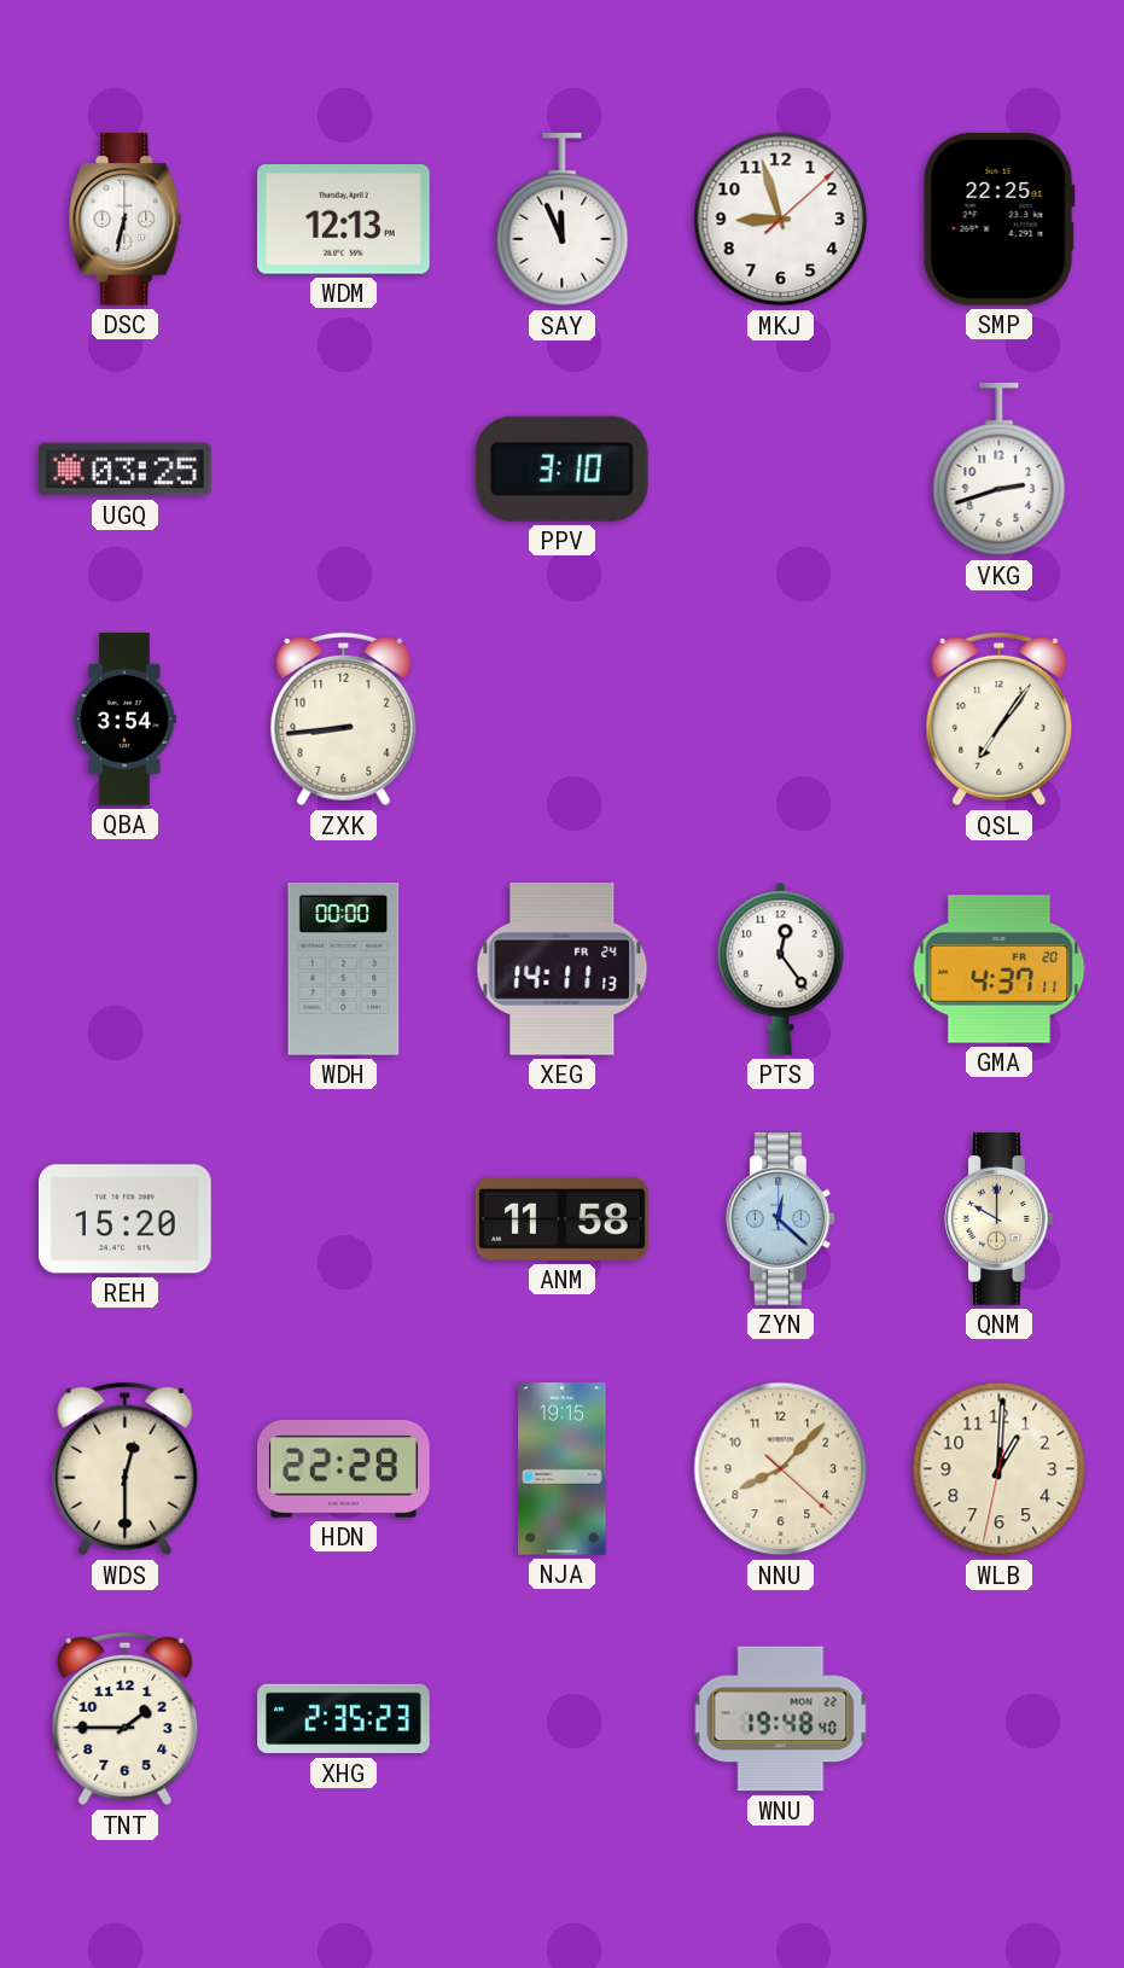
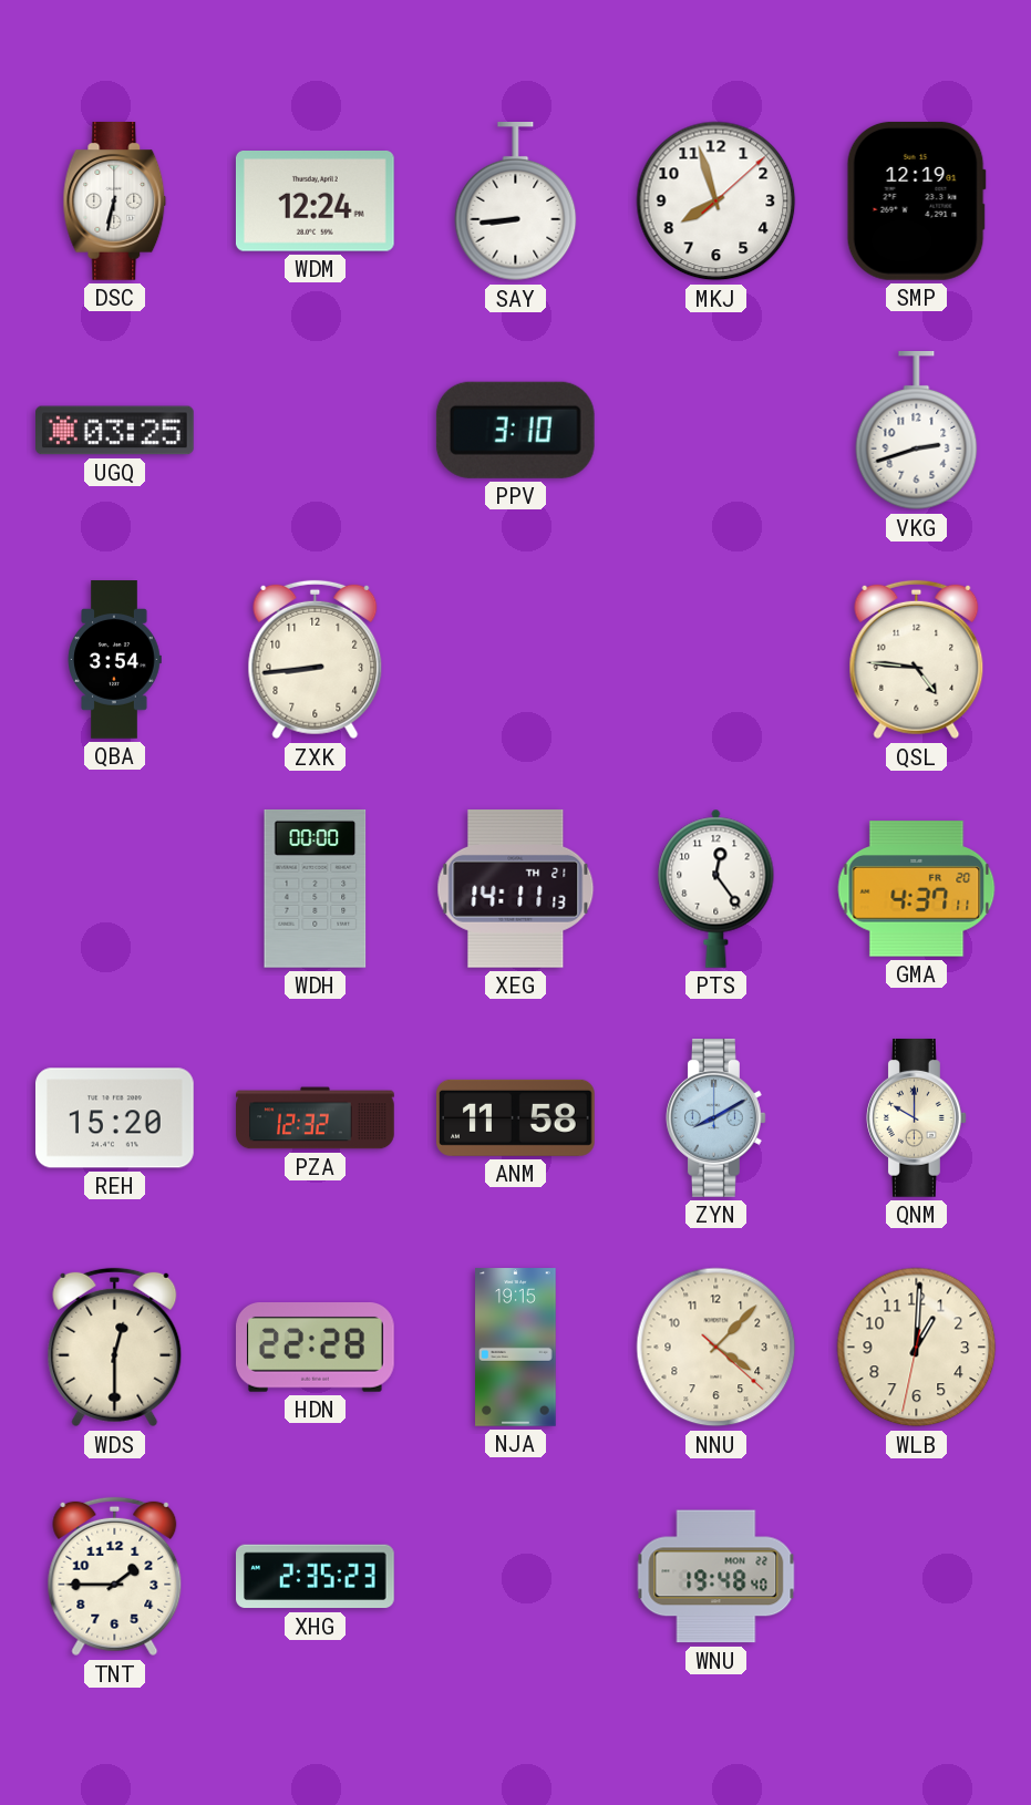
WDM: 12:13 -> 12:24
SAY: 11:56 -> 8:44
MKJ: 8:57 -> 7:57
SMP: 22:25 -> 12:19
QSL: 7:06 -> 4:46
XEG date: FR 24 -> TH 21
PZA: none -> 12:32
ZYN: 12:22 -> 8:10
NNU: 8:07 -> 4:07
